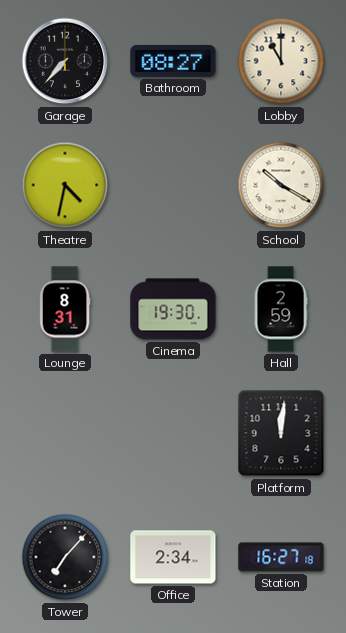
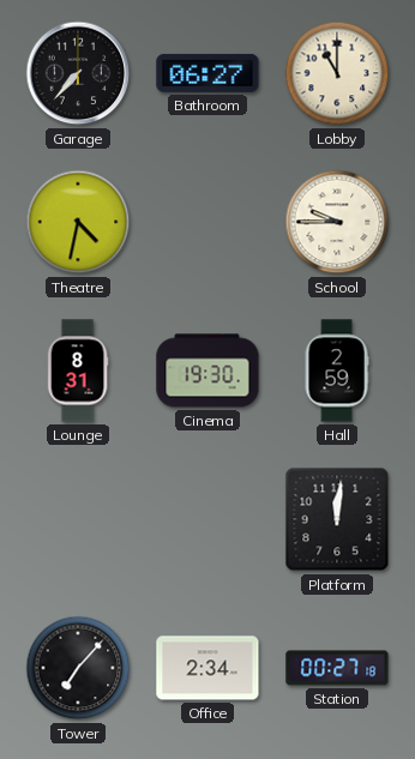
Bathroom: 08:27 -> 06:27
School: 10:20 -> 9:45
Station: 16:27 -> 00:27
